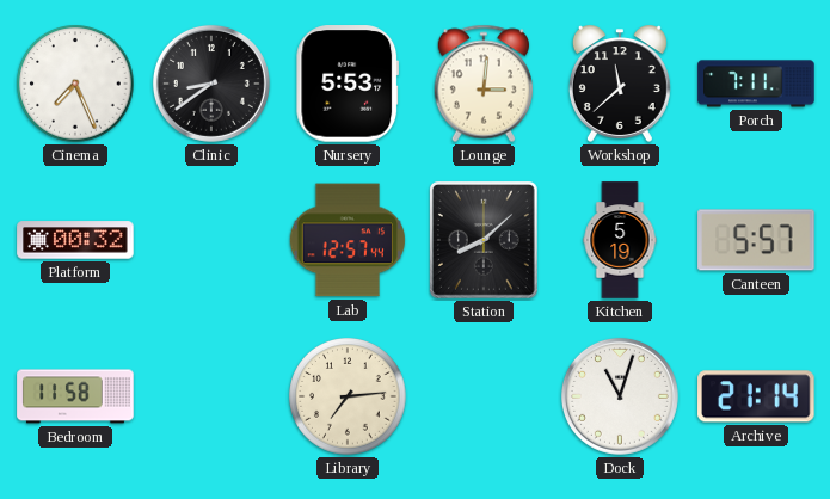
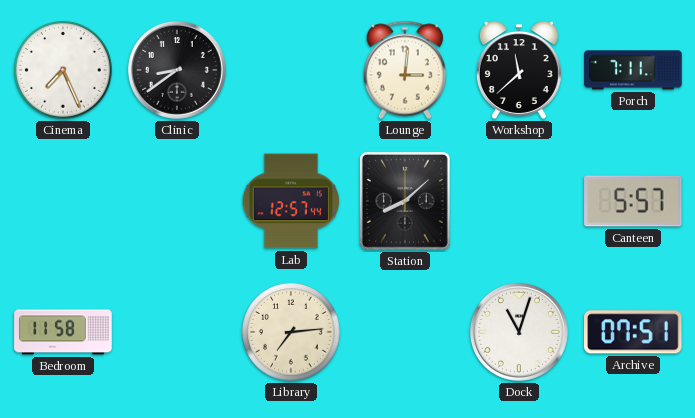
Nursery: 5:53 -> none
Platform: 00:32 -> none
Kitchen: 5:19 -> none
Archive: 21:14 -> 07:51
